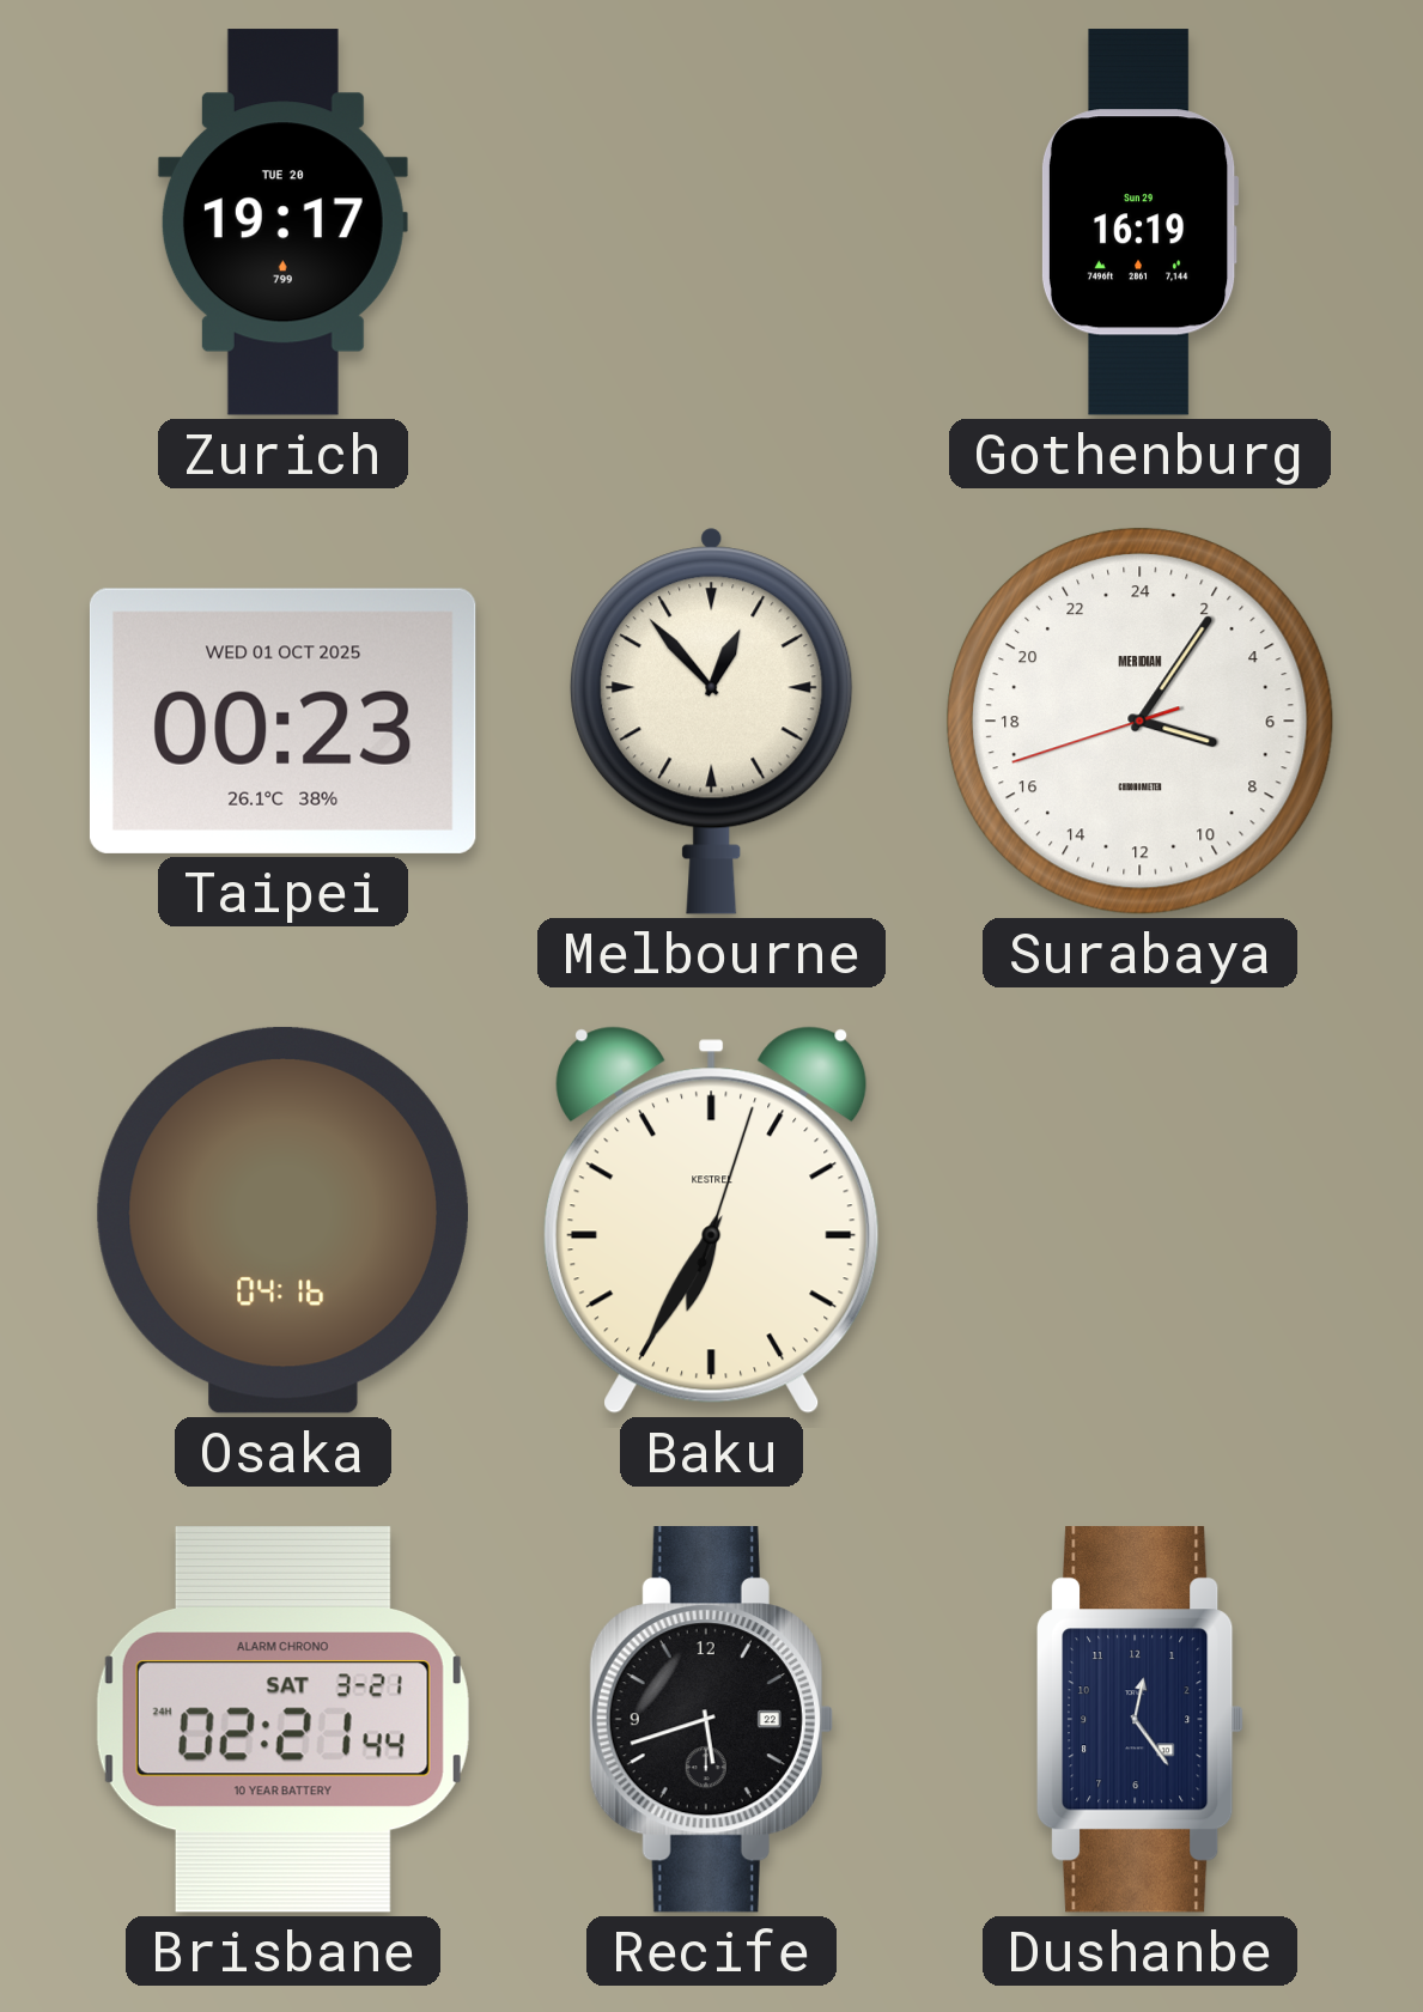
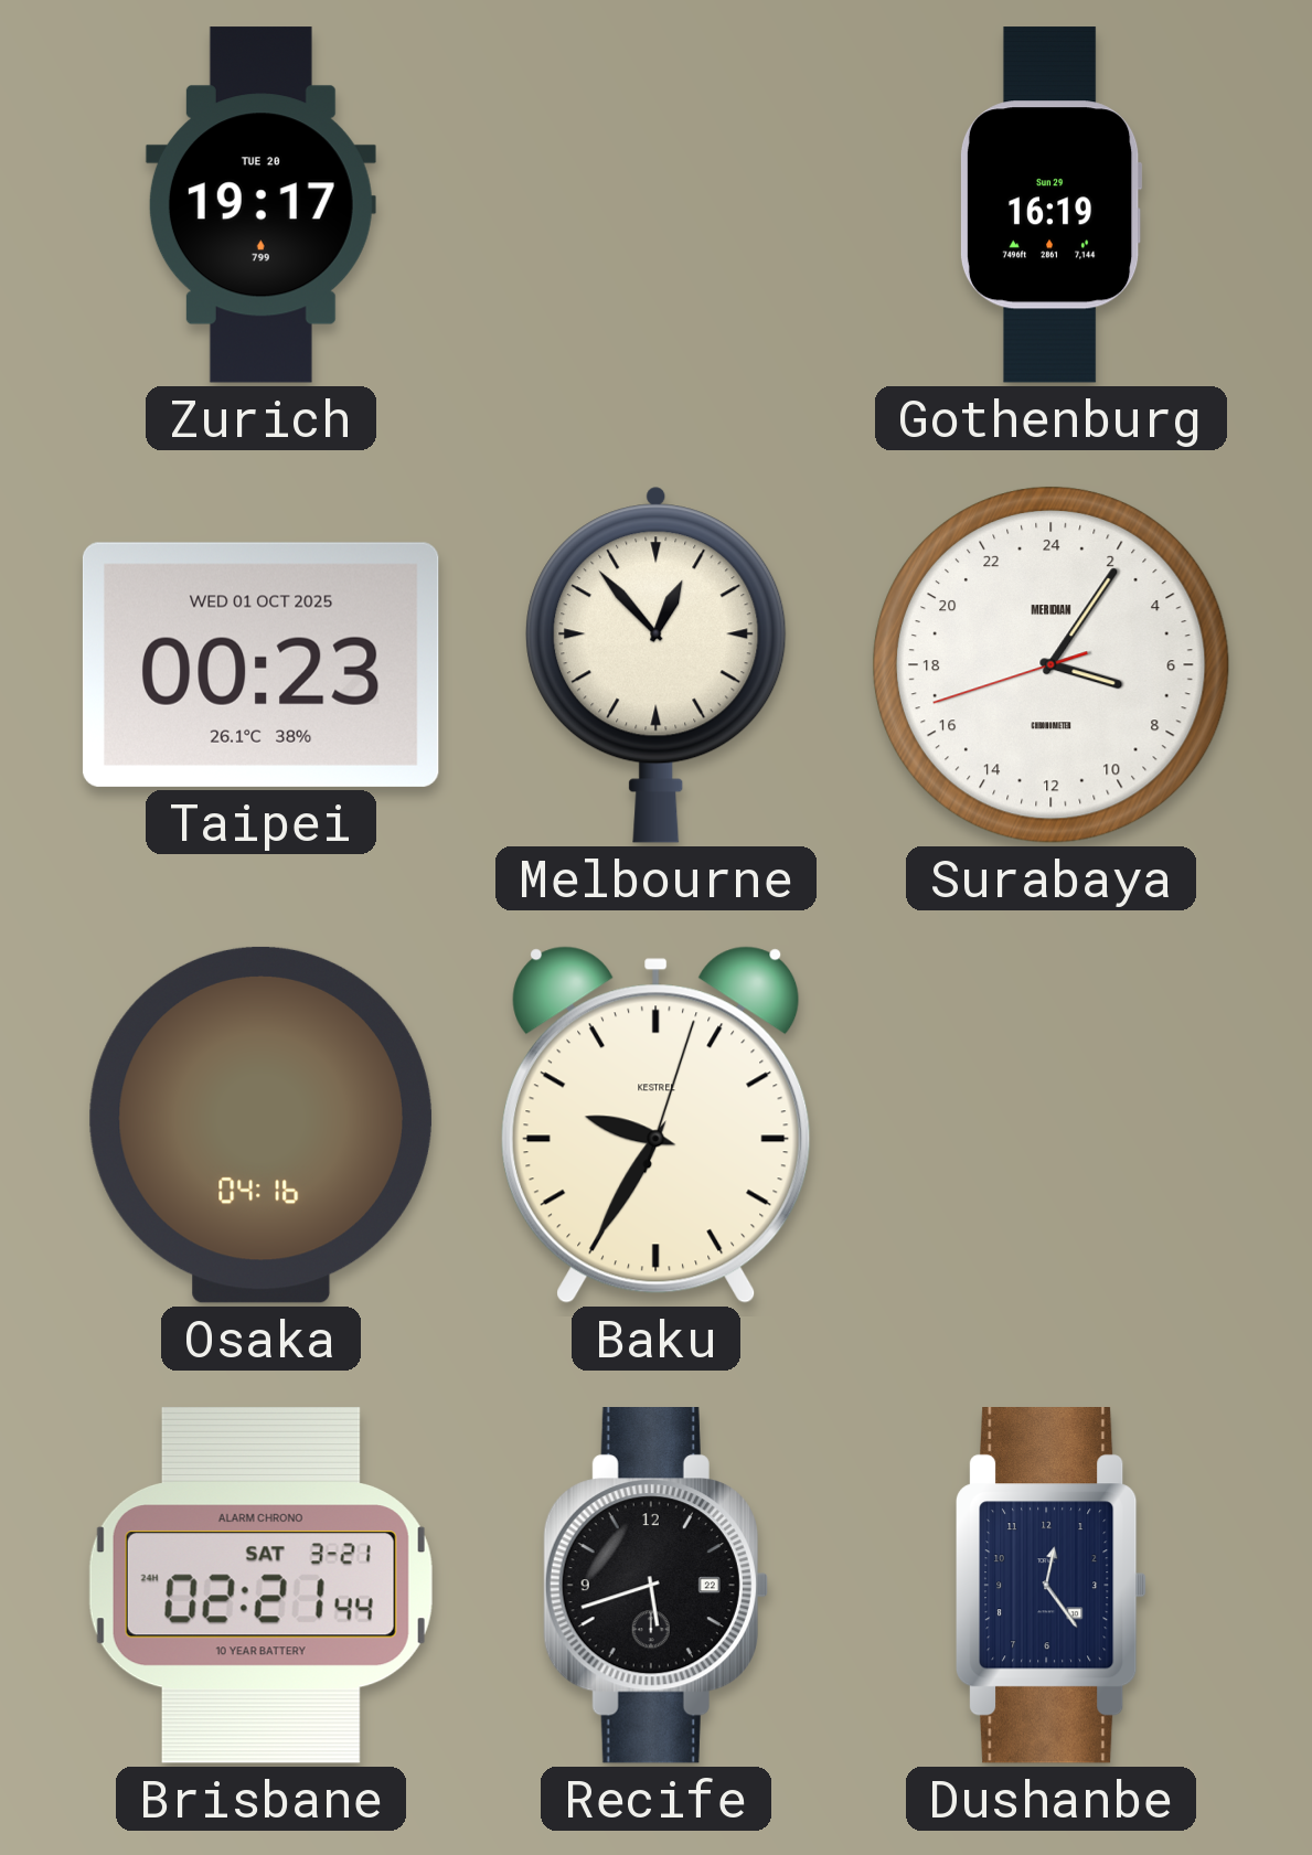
Baku: 6:35 -> 9:35
